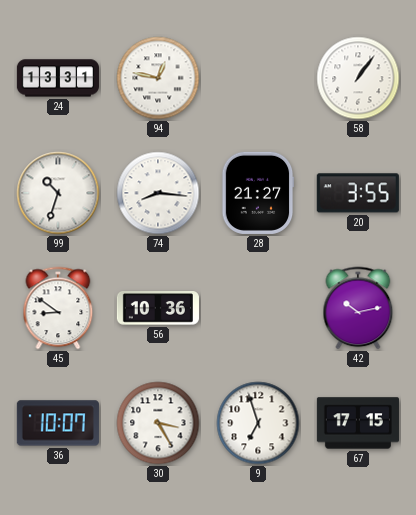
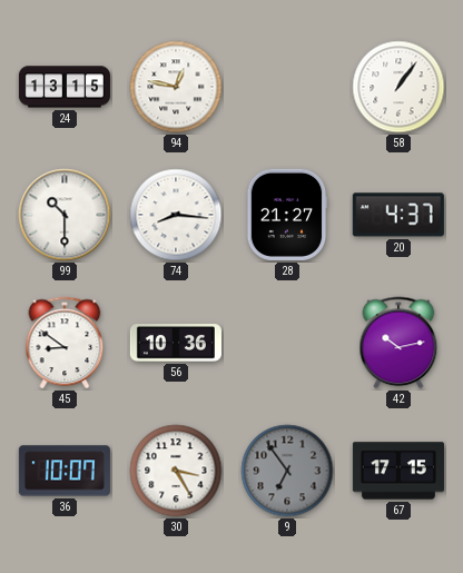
24: 13:31 -> 13:15
99: 10:33 -> 10:30
20: 3:55 -> 4:37
9: 6:57 -> 6:54
9 dial: white -> grey
